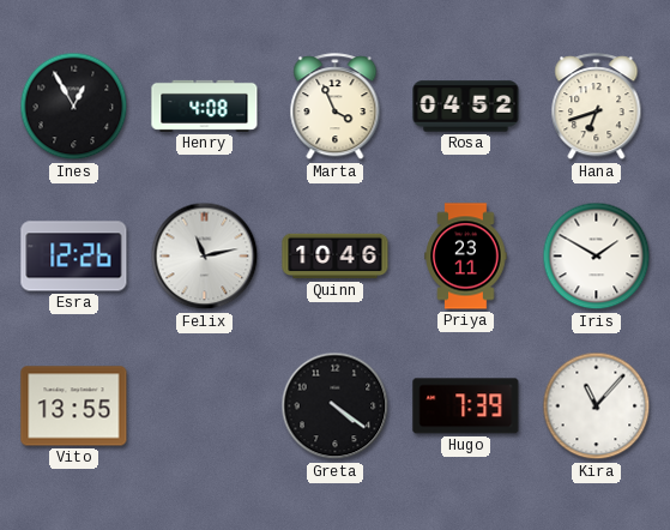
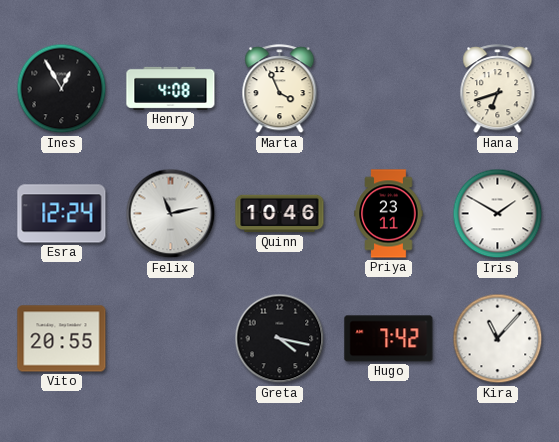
Rosa: 04:52 -> none
Esra: 12:26 -> 12:24
Vito: 13:55 -> 20:55
Greta: 4:21 -> 4:17
Hugo: 7:39 -> 7:42
